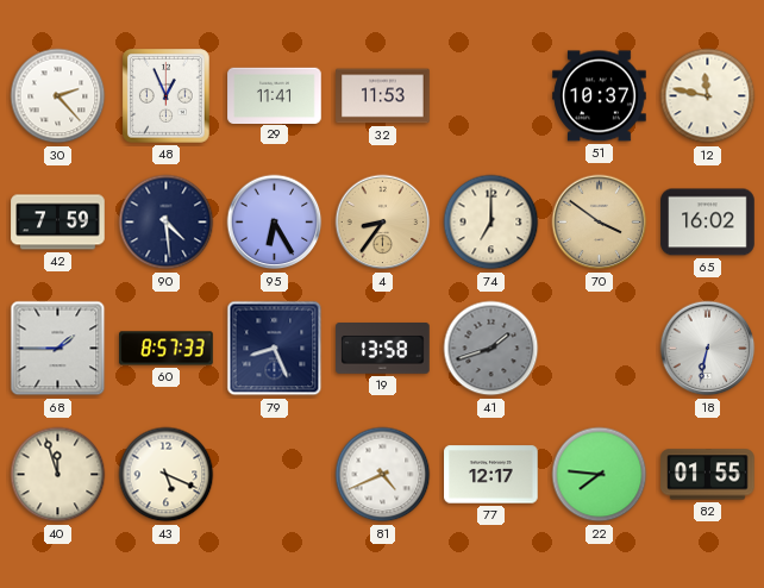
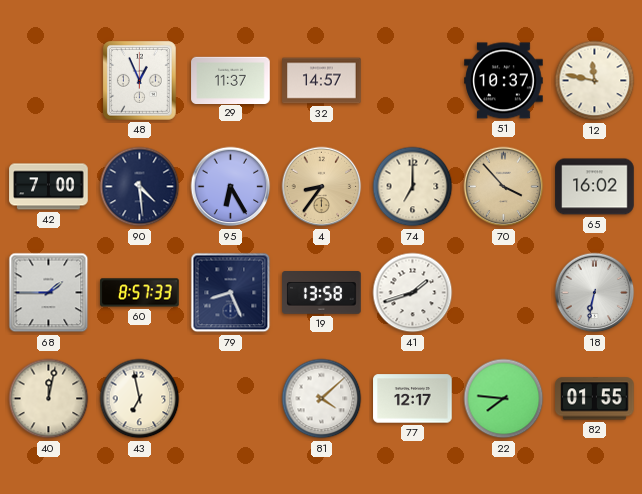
30: 2:23 -> none
29: 11:41 -> 11:37
32: 11:53 -> 14:57
42: 7:59 -> 7:00
70: 3:51 -> 3:53
41 dial: grey -> white
40: 11:57 -> 12:02
43: 5:19 -> 6:58
81: 4:41 -> 4:08
